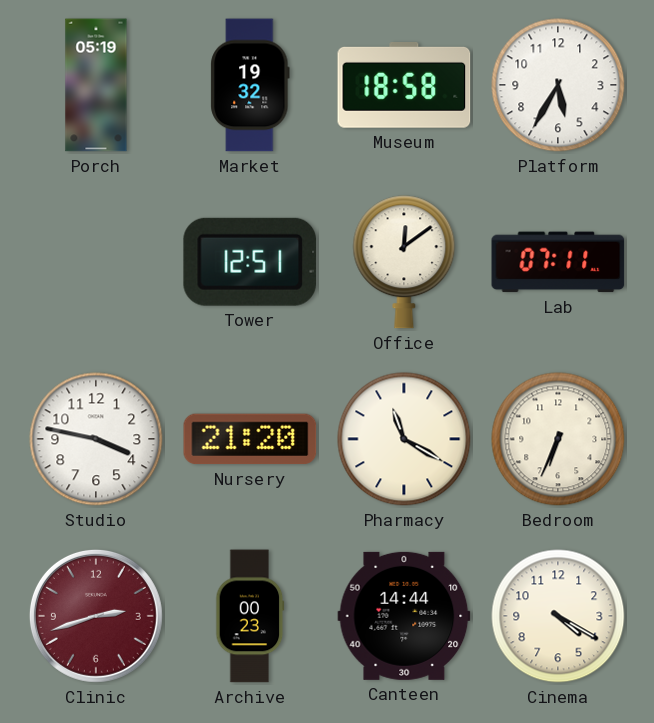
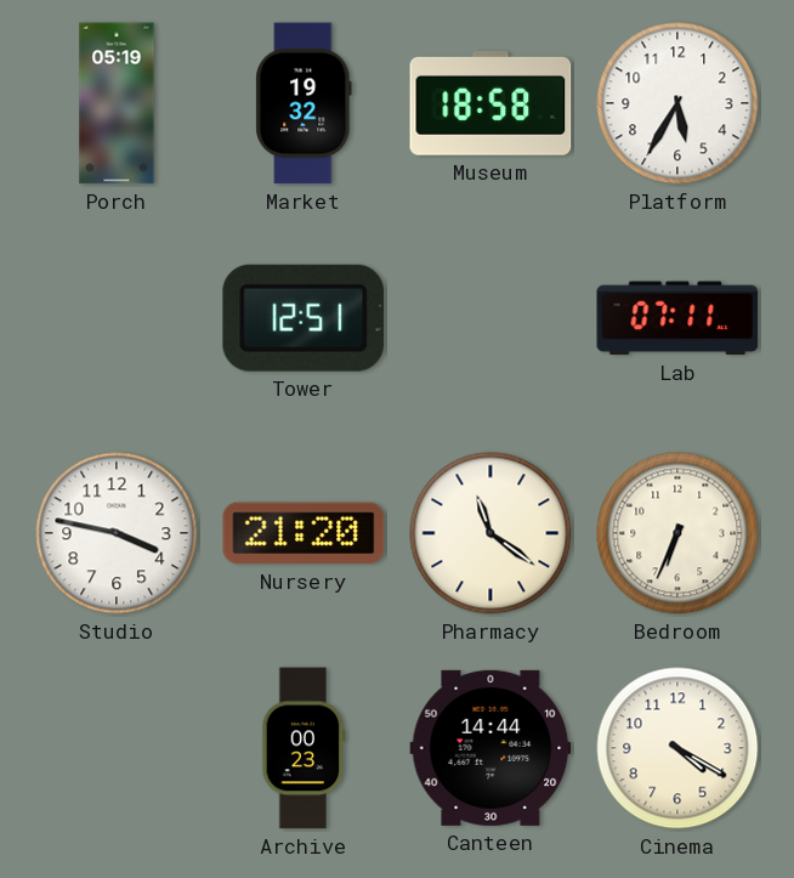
Office: 12:09 -> none
Pharmacy: 11:20 -> 11:21
Clinic: 2:42 -> none
